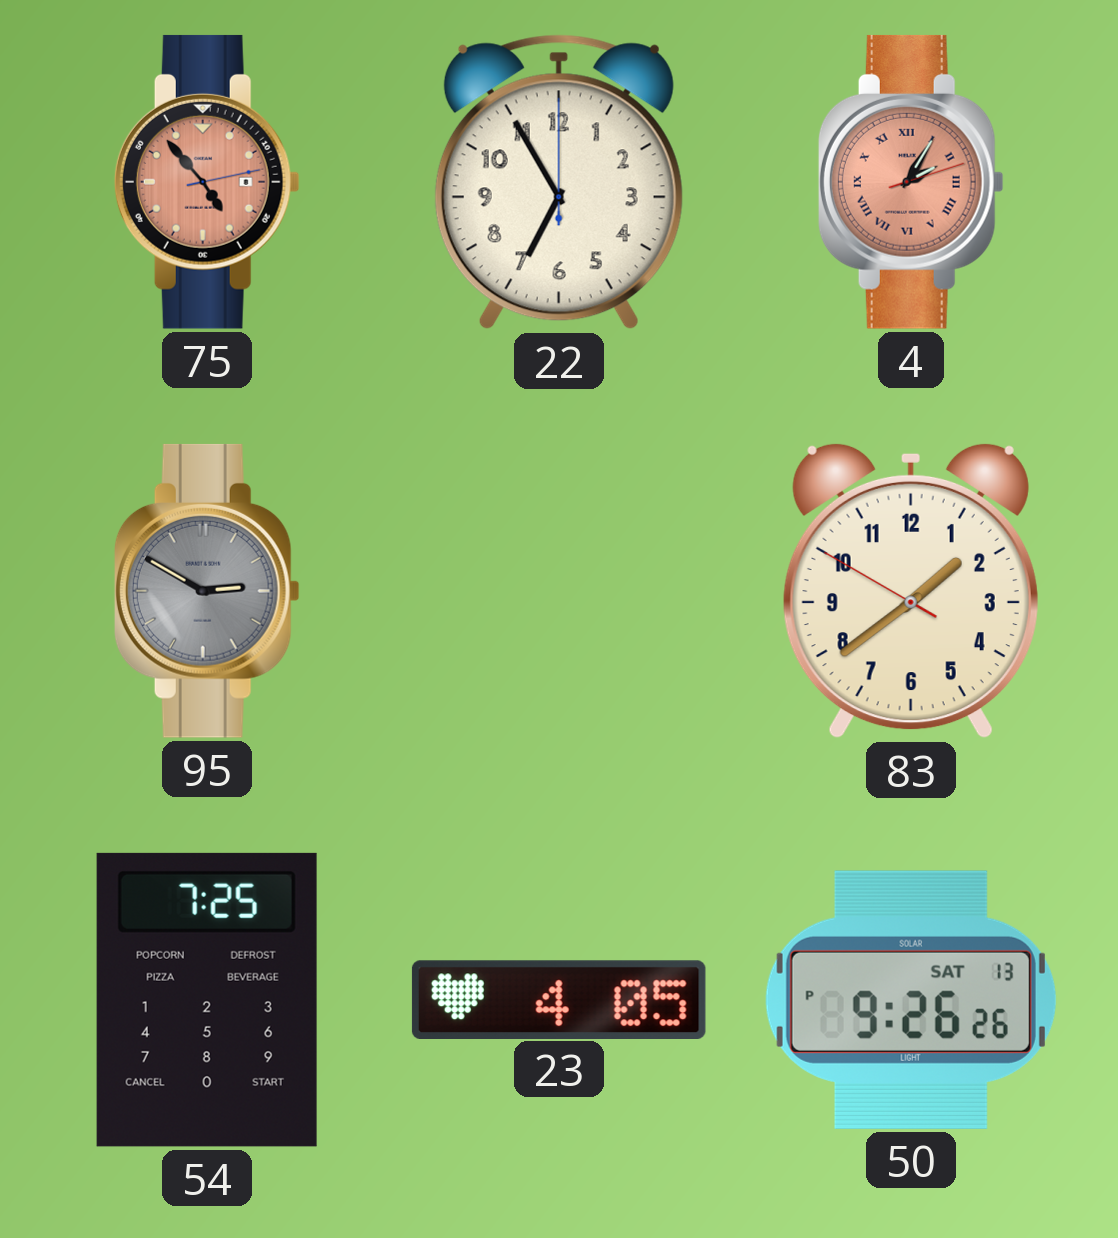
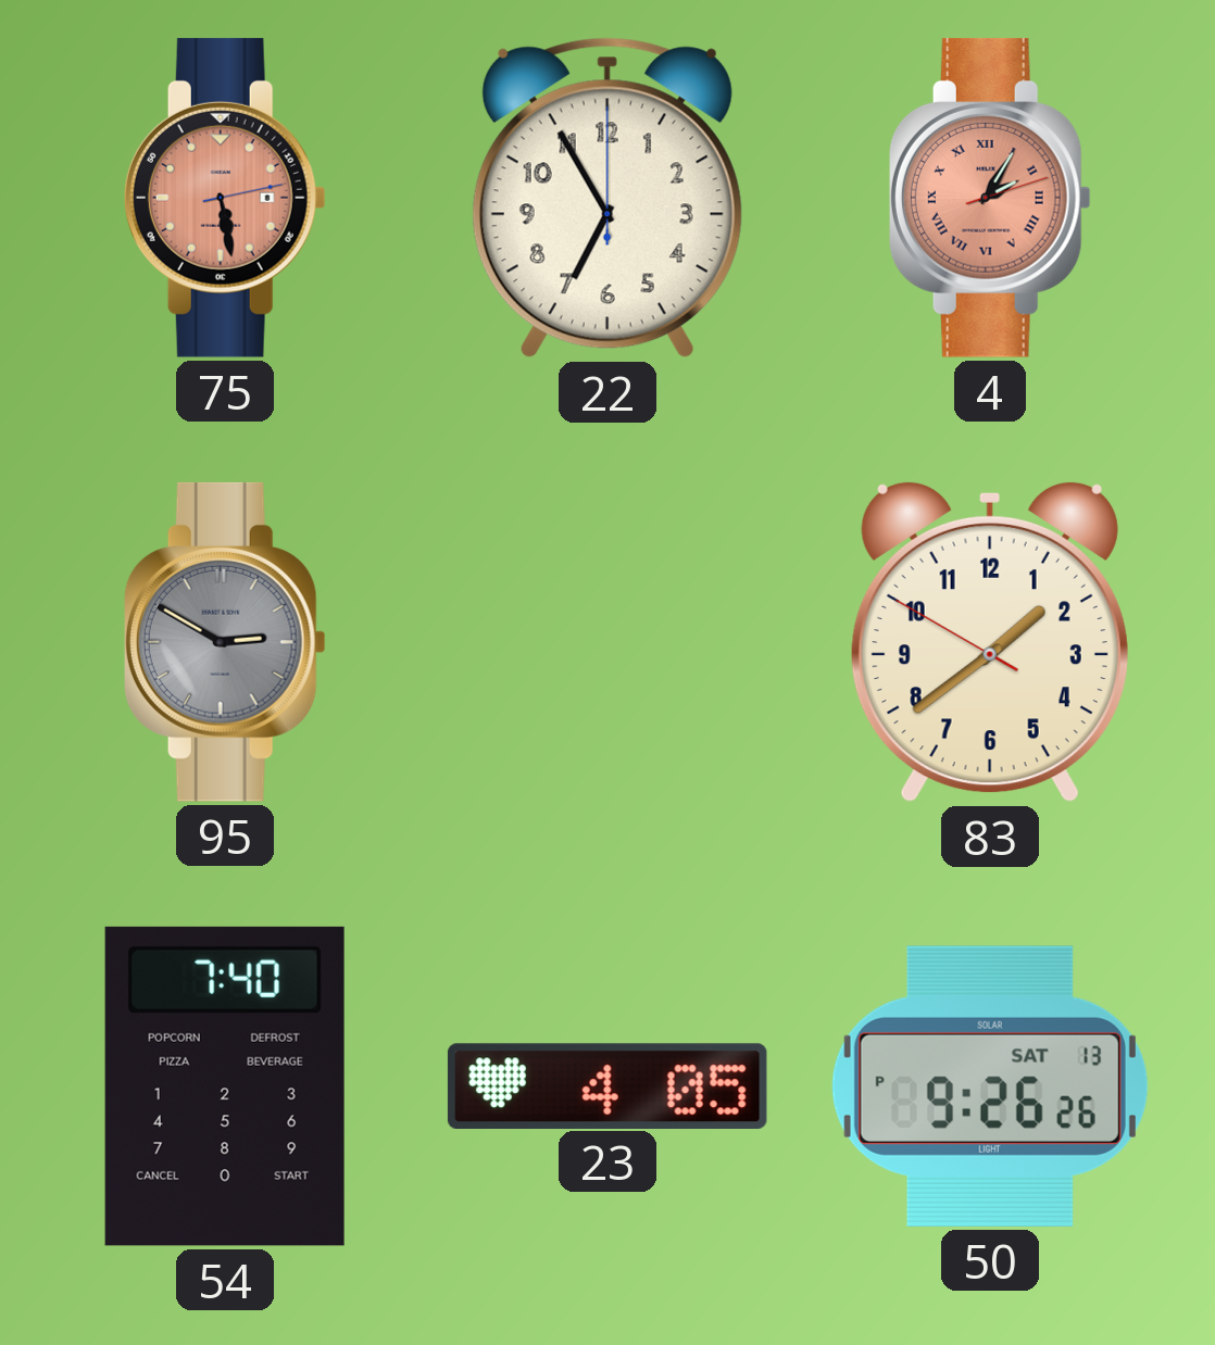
75: 4:53 -> 5:28
54: 7:25 -> 7:40
